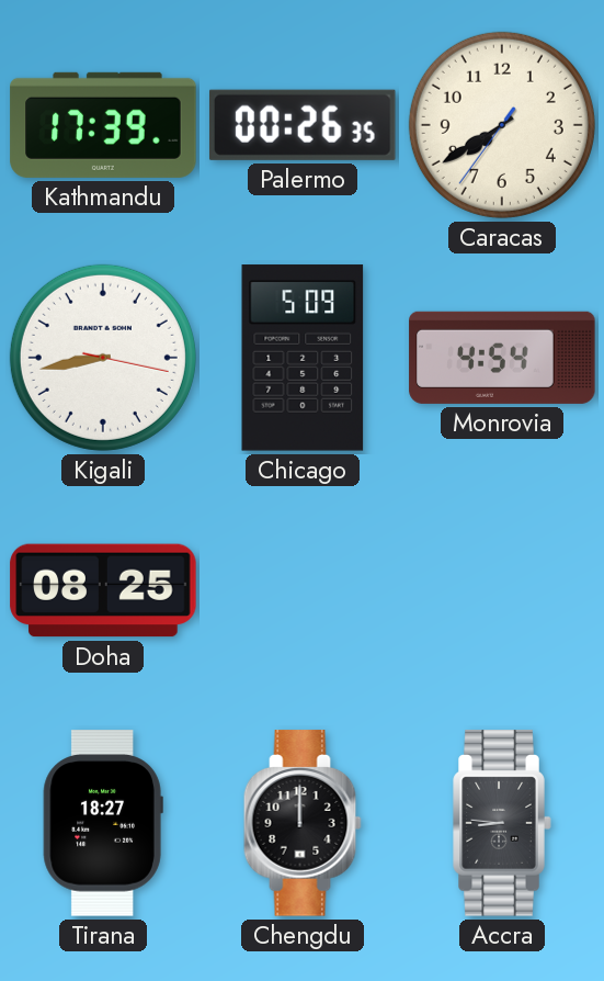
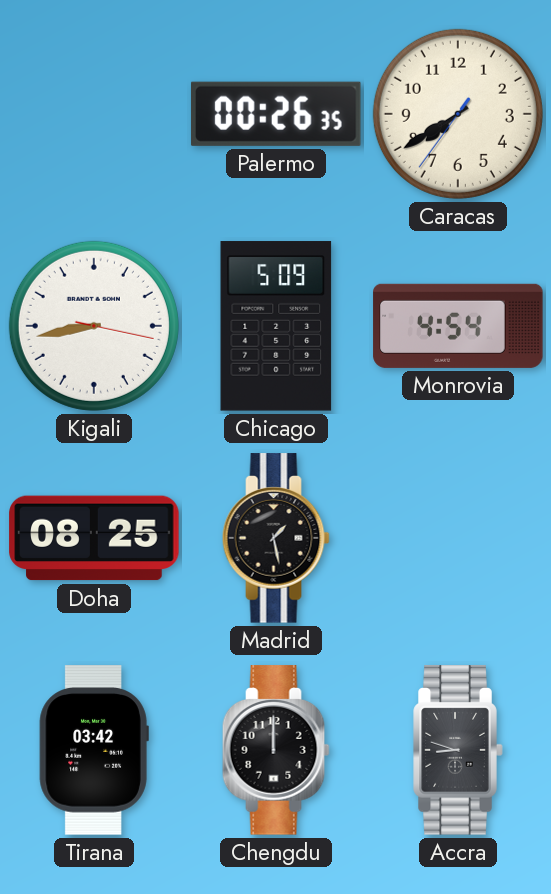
Kathmandu: 17:39 -> none
Madrid: none -> 1:28
Tirana: 18:27 -> 03:42
Accra: 8:46 -> 8:48
